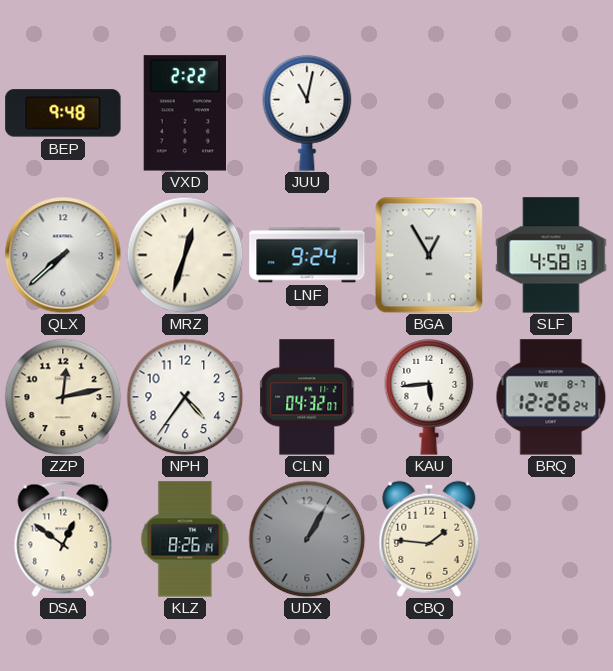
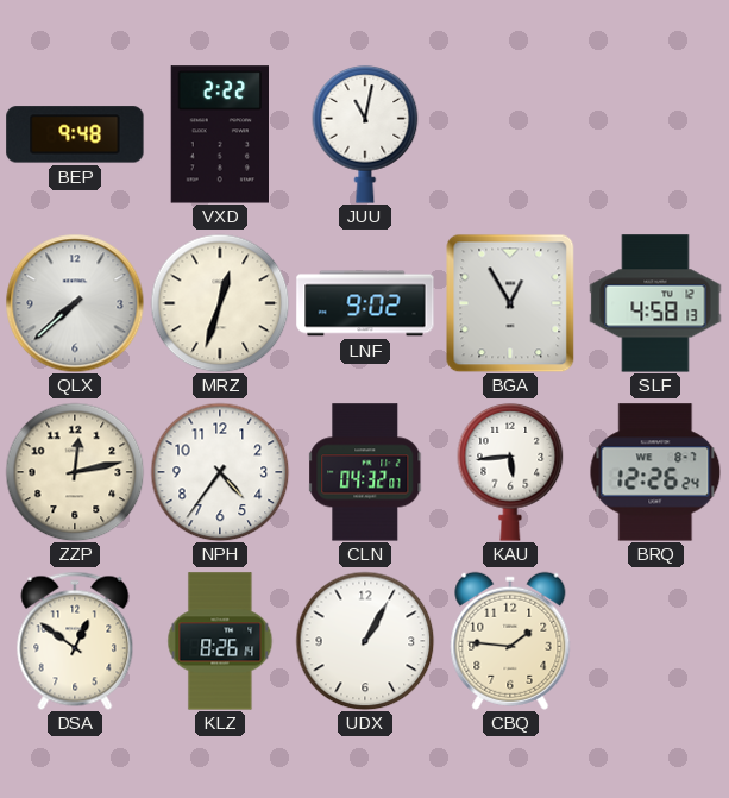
LNF: 9:24 -> 9:02
UDX dial: grey -> white
